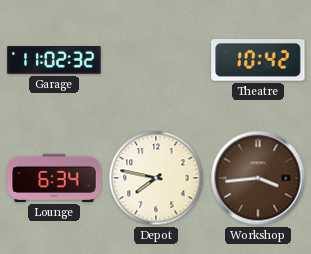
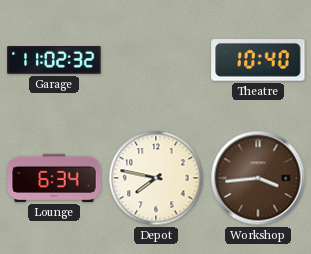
Theatre: 10:42 -> 10:40
